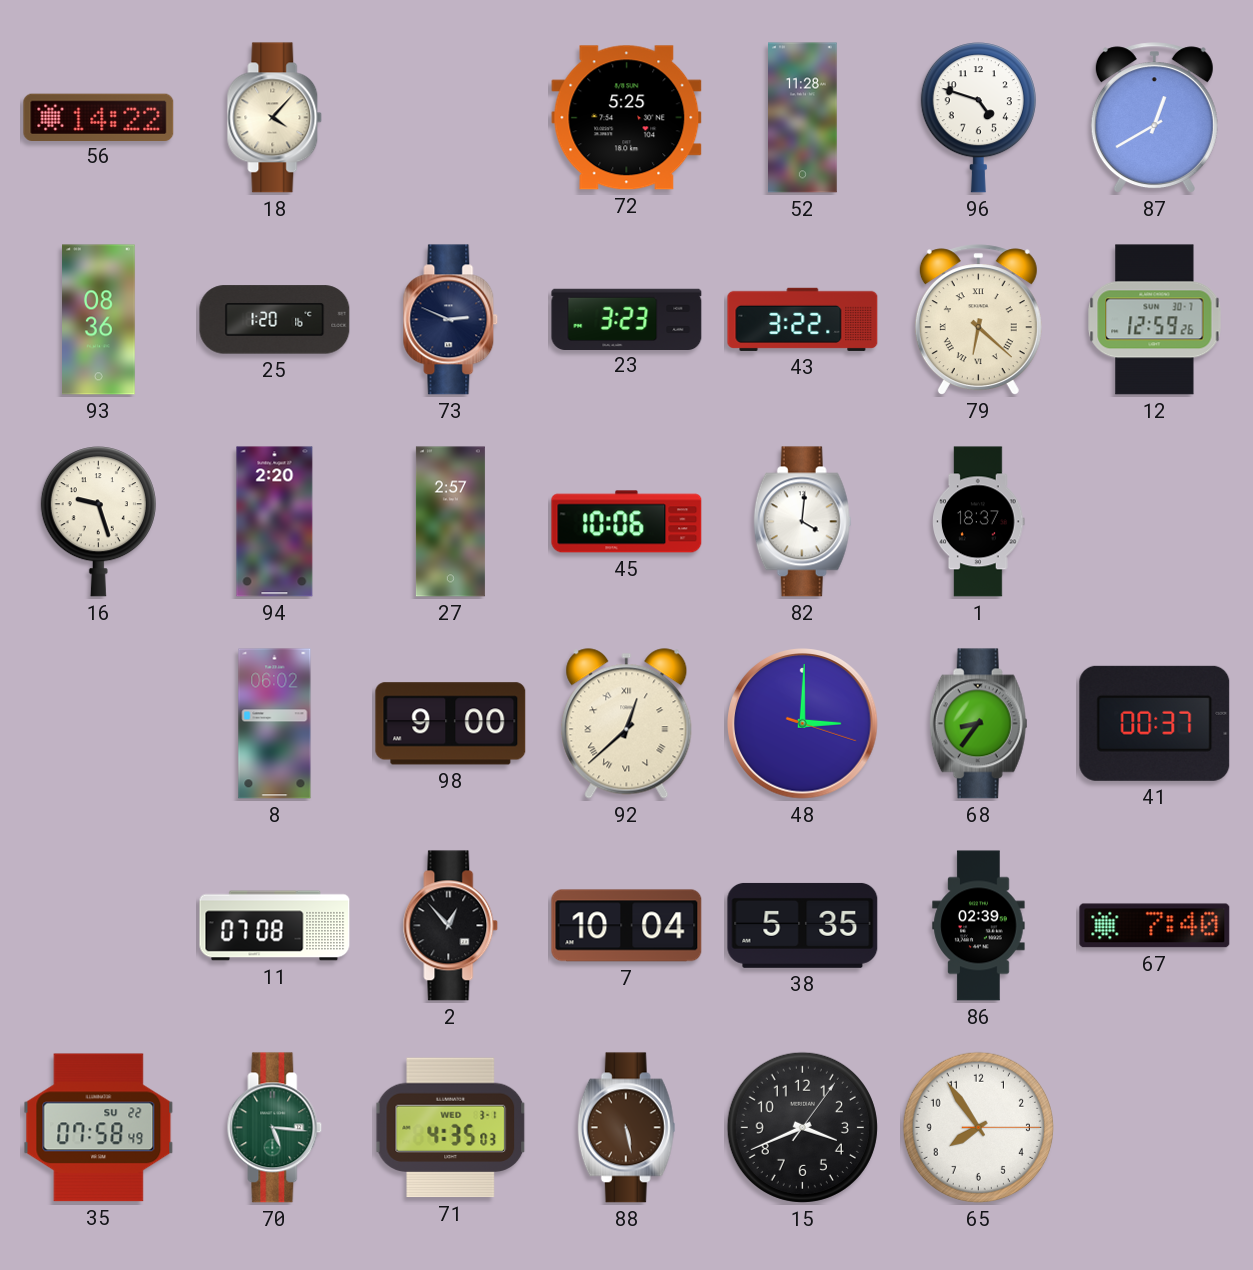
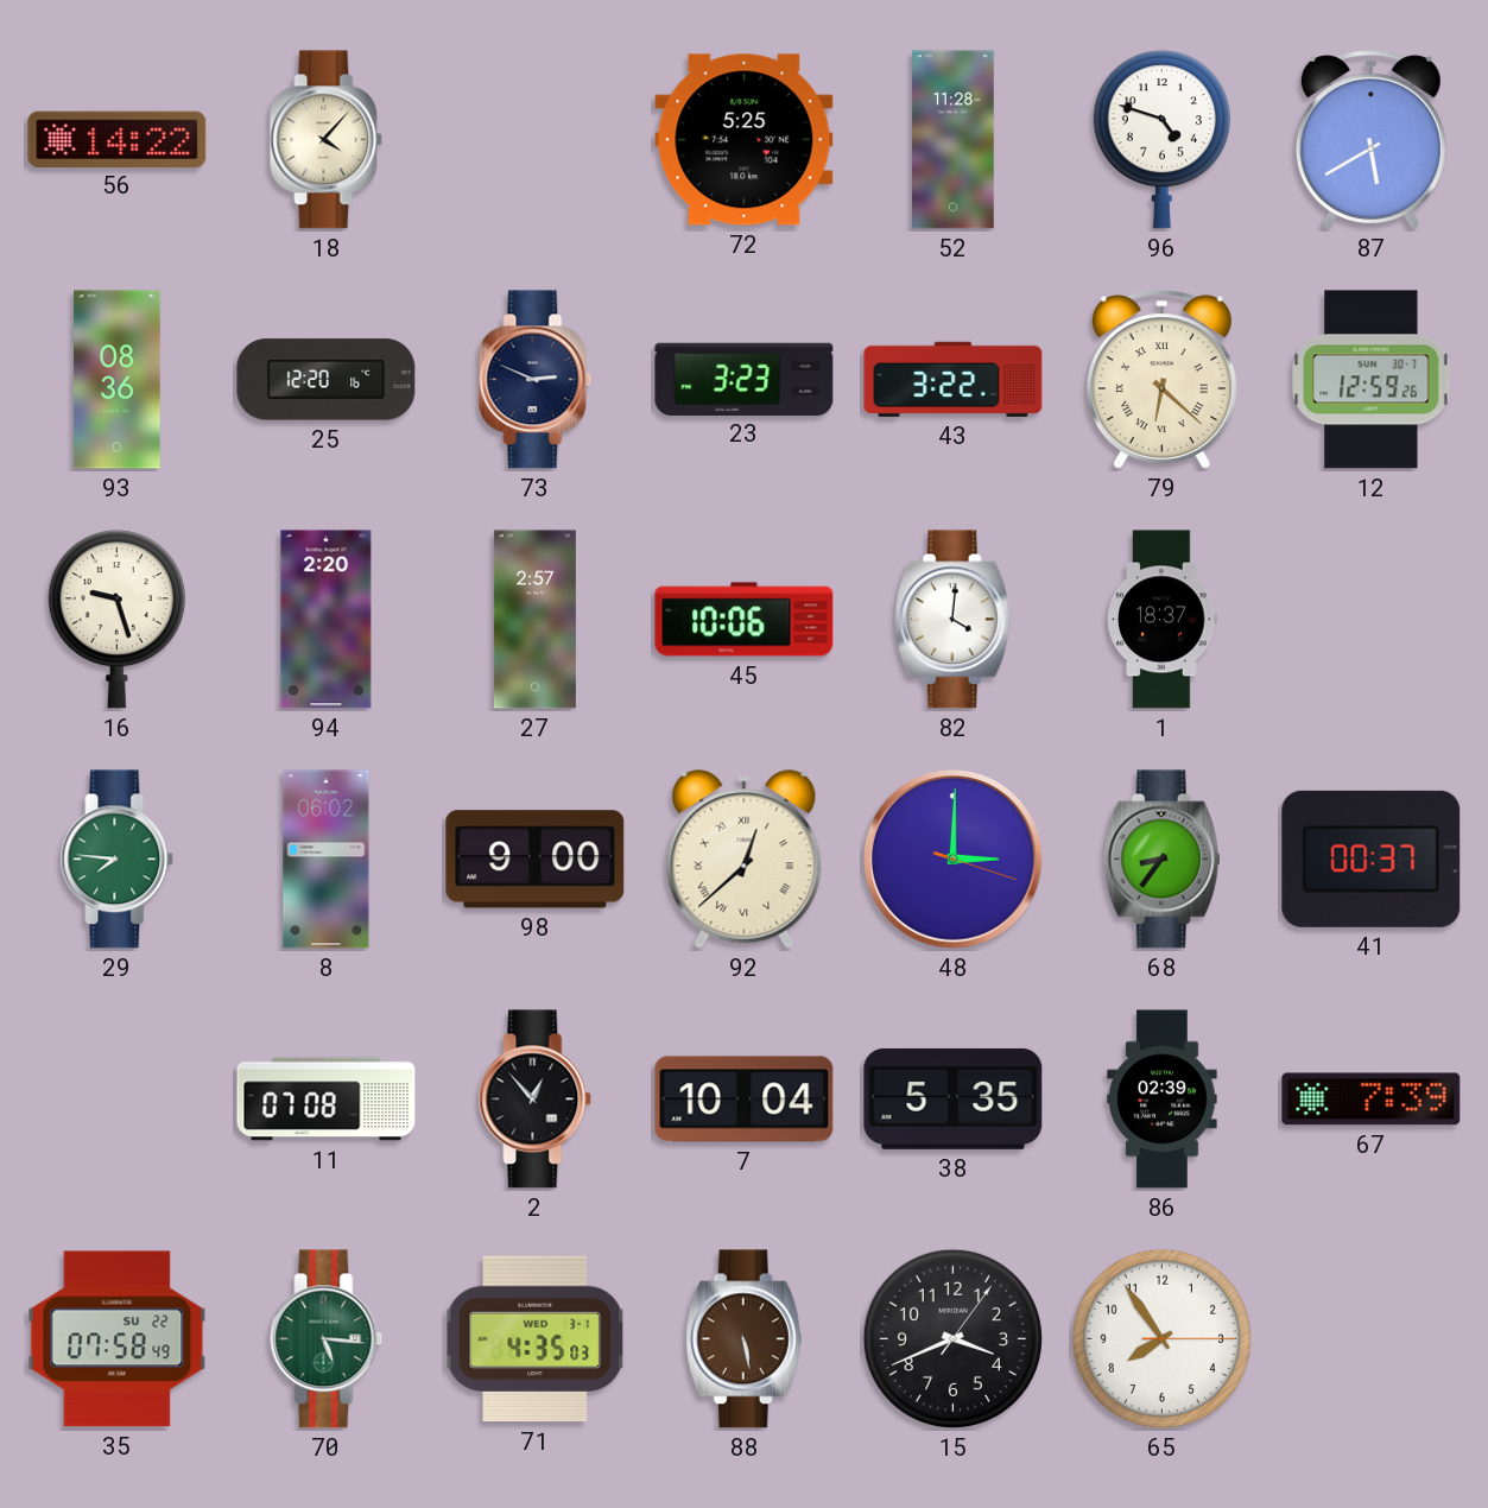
87: 12:40 -> 5:40
25: 1:20 -> 12:20
29: none -> 7:46
67: 7:40 -> 7:39
